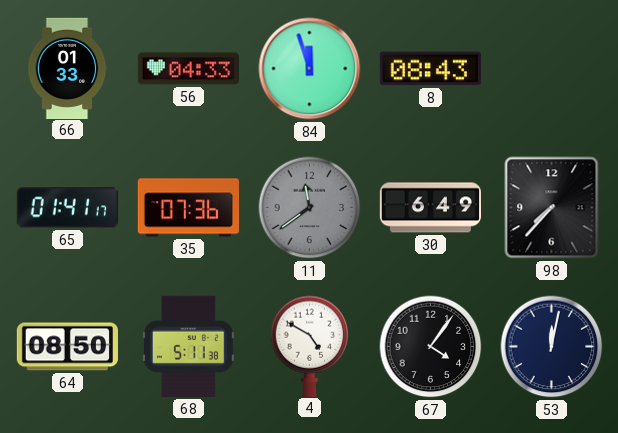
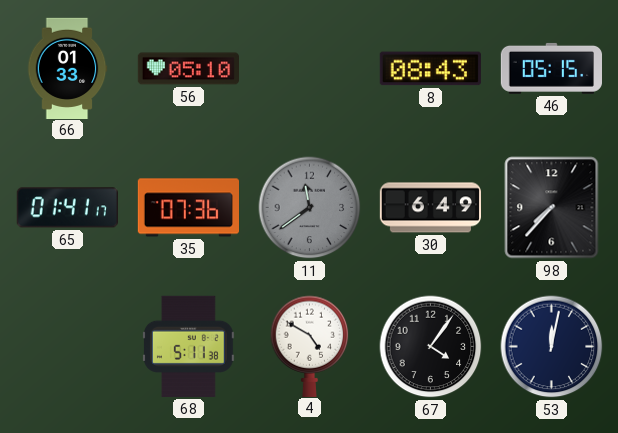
56: 04:33 -> 05:10
84: 11:57 -> none
46: none -> 05:15
64: 08:50 -> none
